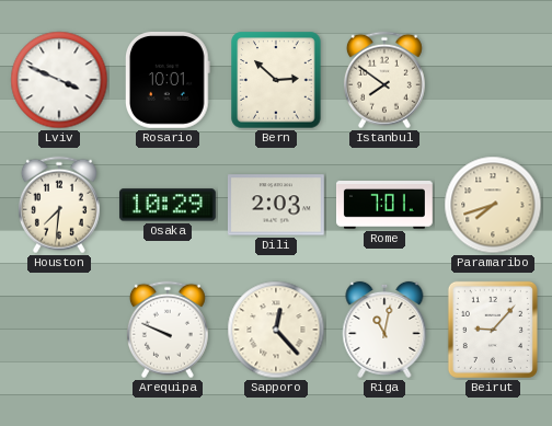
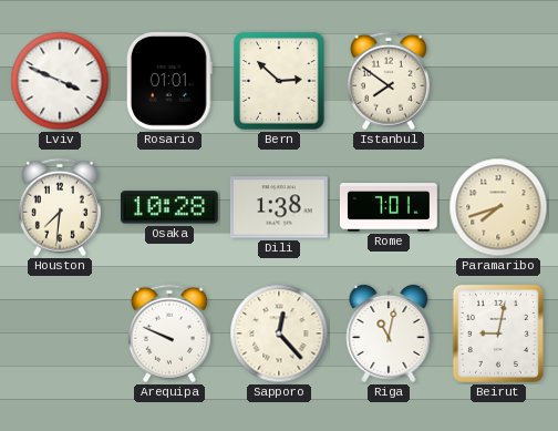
Rosario: 10:01 -> 01:01
Osaka: 10:29 -> 10:28
Dili: 2:03 -> 1:38
Beirut: 9:07 -> 9:02
